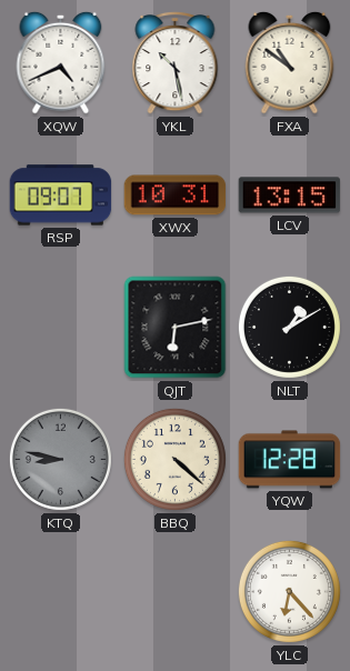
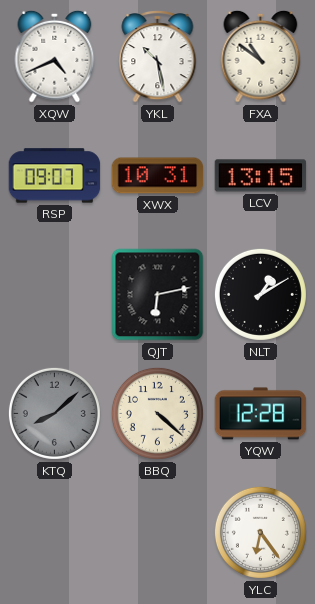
KTQ: 8:47 -> 8:08
YLC: 6:23 -> 6:24
